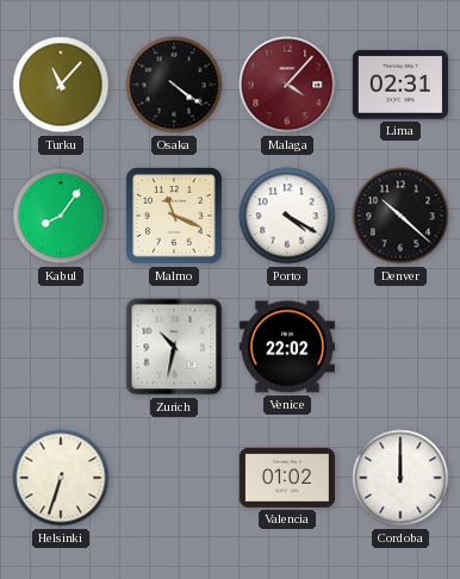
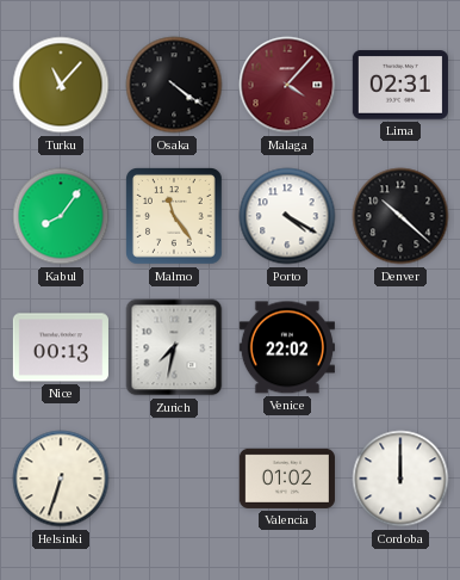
Malmo: 11:19 -> 11:24
Nice: none -> 00:13
Zurich: 10:32 -> 7:32
